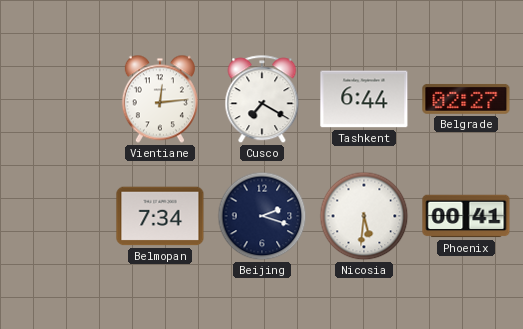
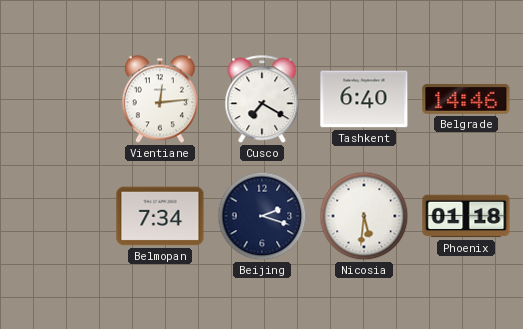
Tashkent: 6:44 -> 6:40
Belgrade: 02:27 -> 14:46
Phoenix: 00:41 -> 01:18
